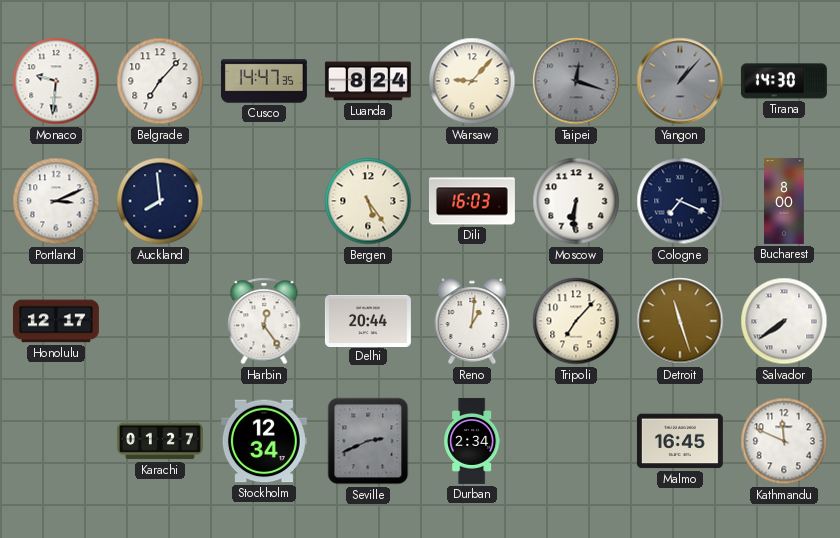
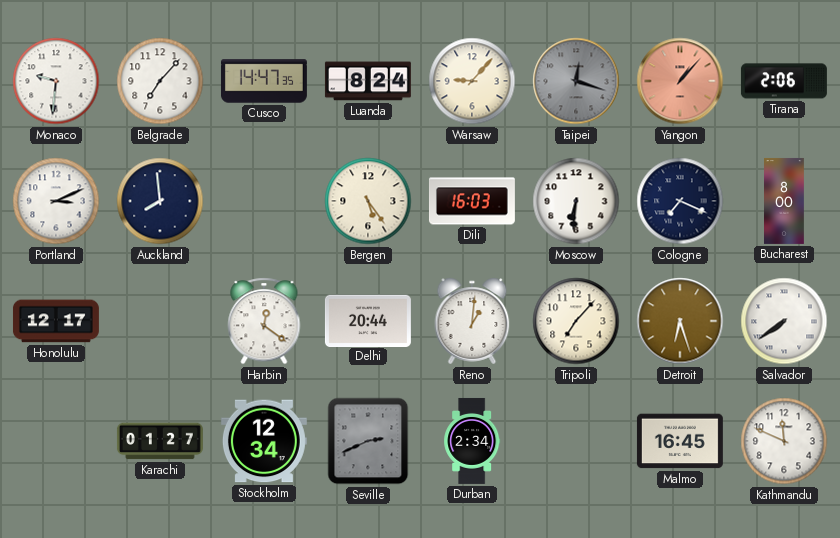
Yangon dial: grey -> salmon
Tirana: 14:30 -> 2:06
Harbin: 12:24 -> 12:21
Detroit: 11:27 -> 6:27
